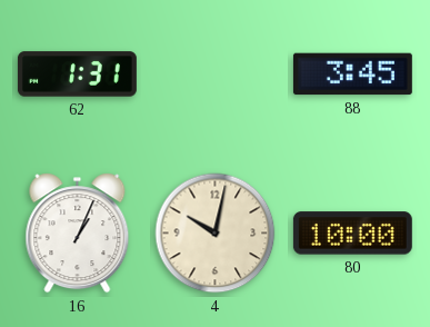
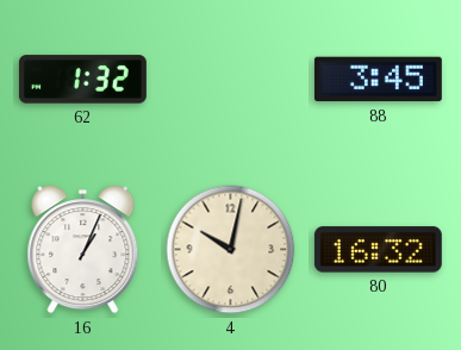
62: 1:31 -> 1:32
80: 10:00 -> 16:32
